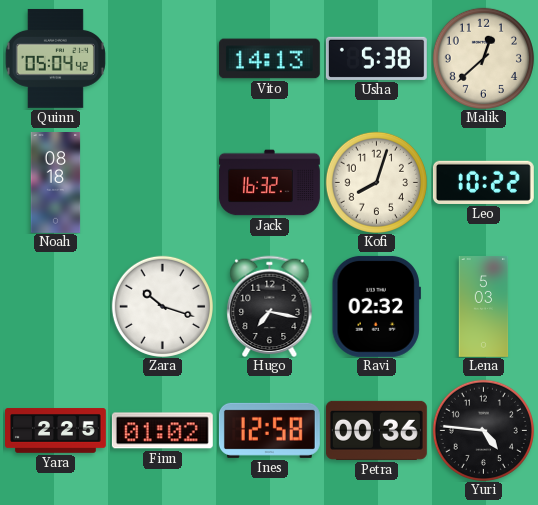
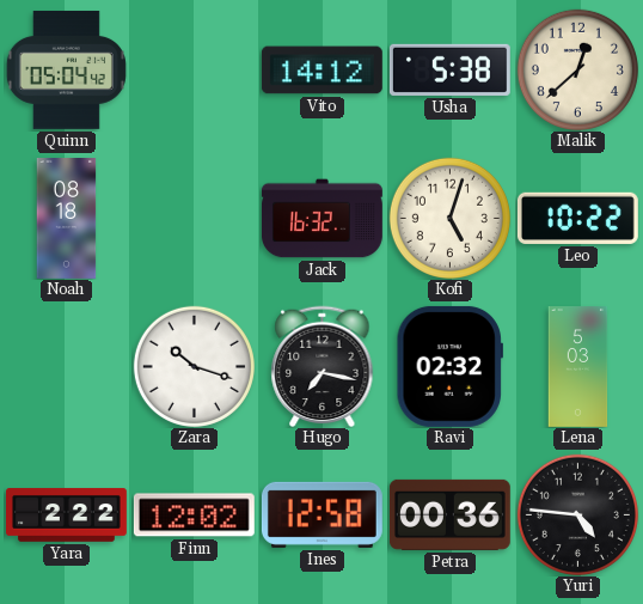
Vito: 14:13 -> 14:12
Kofi: 8:03 -> 5:03
Yara: 2:25 -> 2:22
Finn: 01:02 -> 12:02
